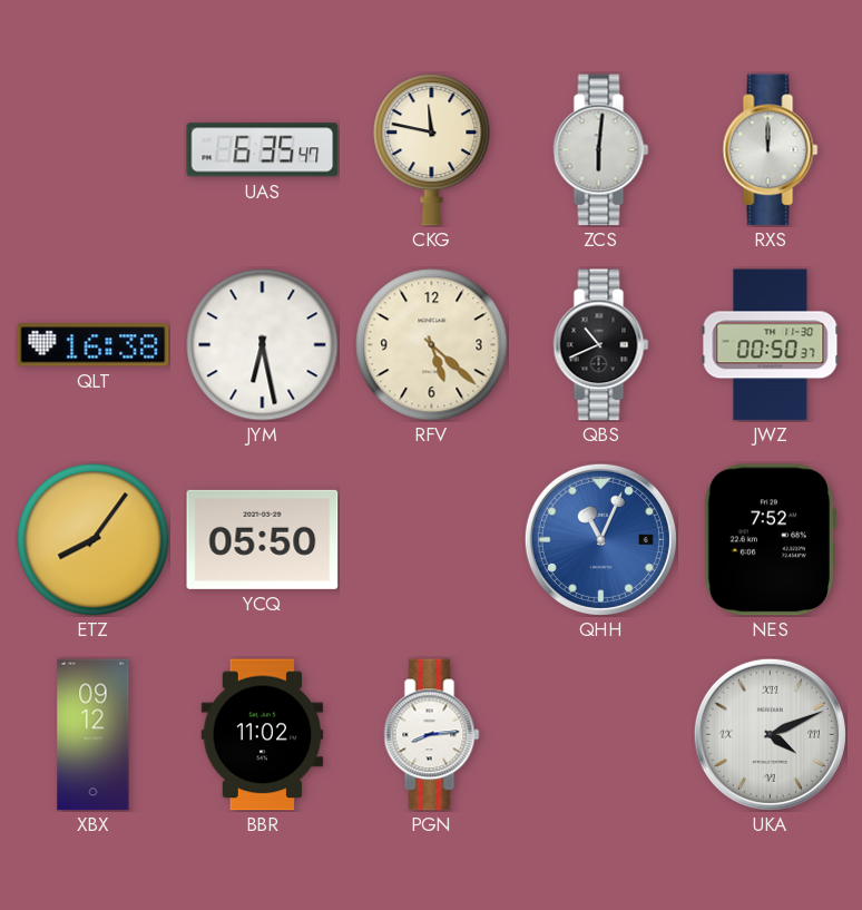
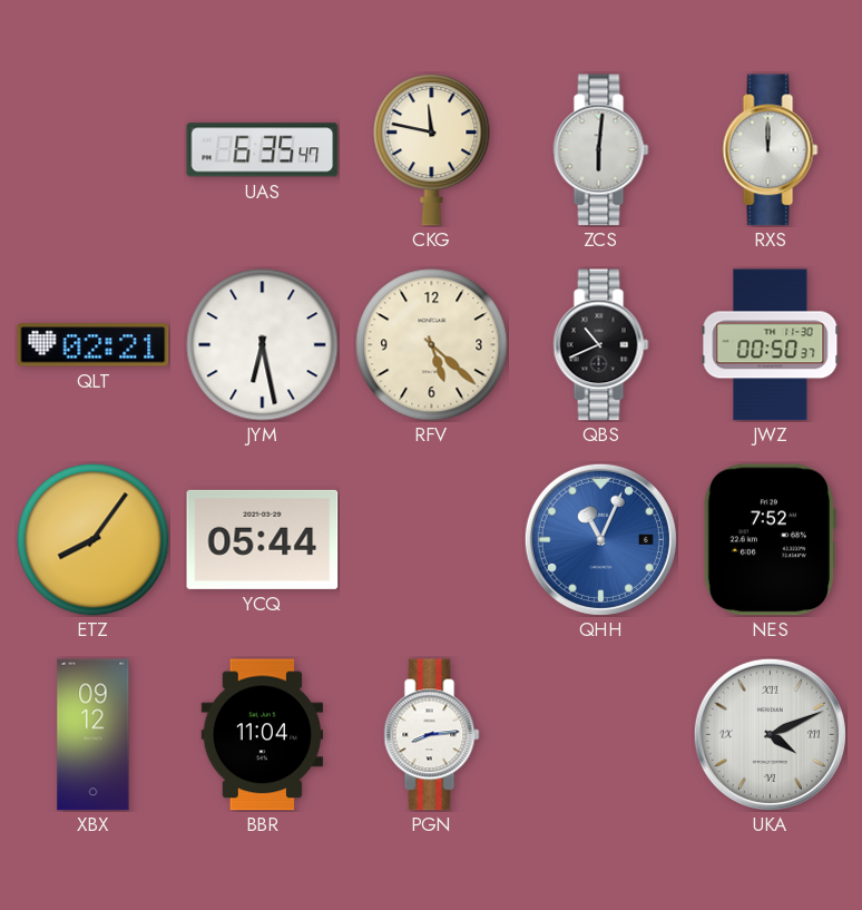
QLT: 16:38 -> 02:21
YCQ: 05:50 -> 05:44
BBR: 11:02 -> 11:04
